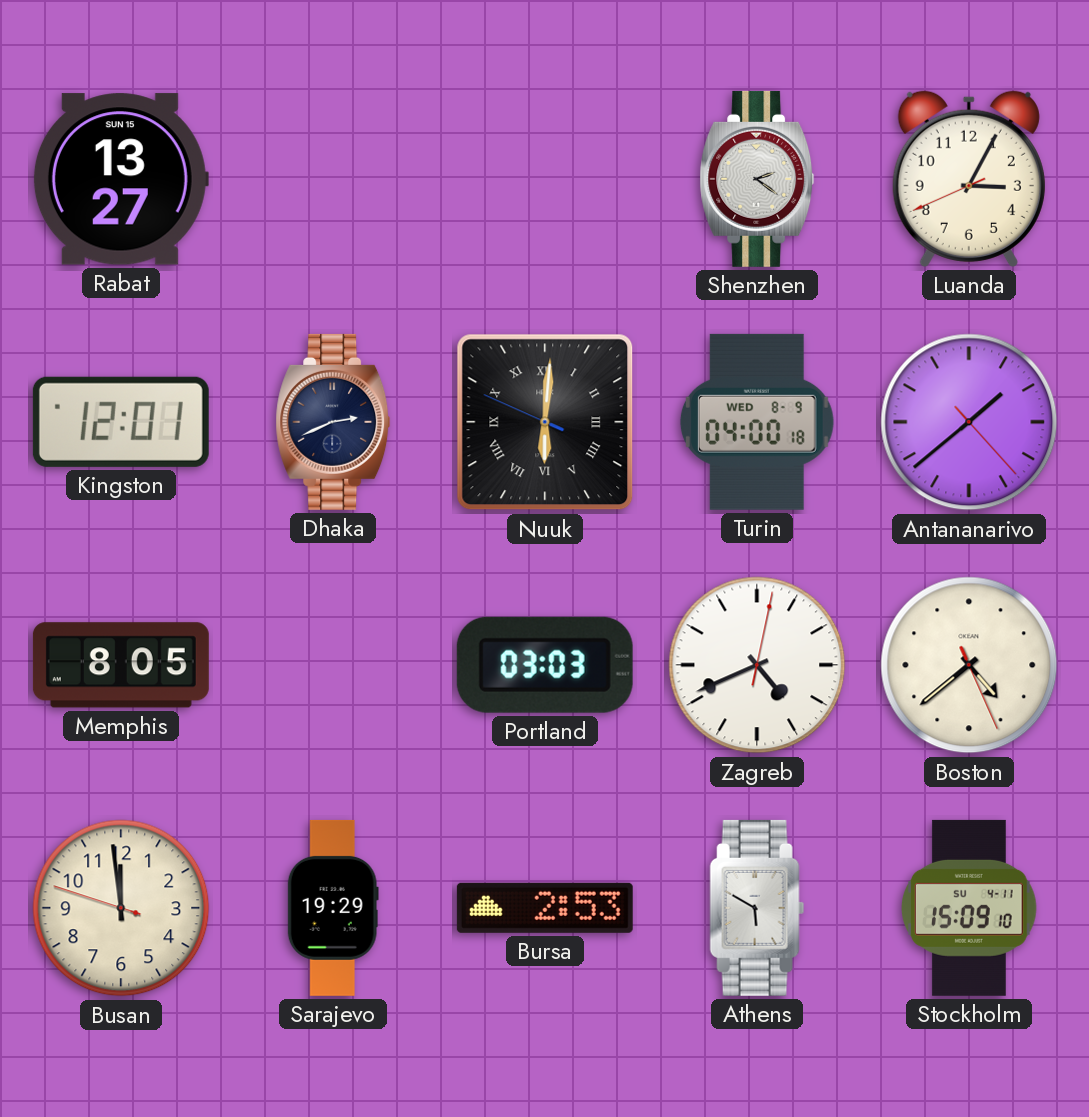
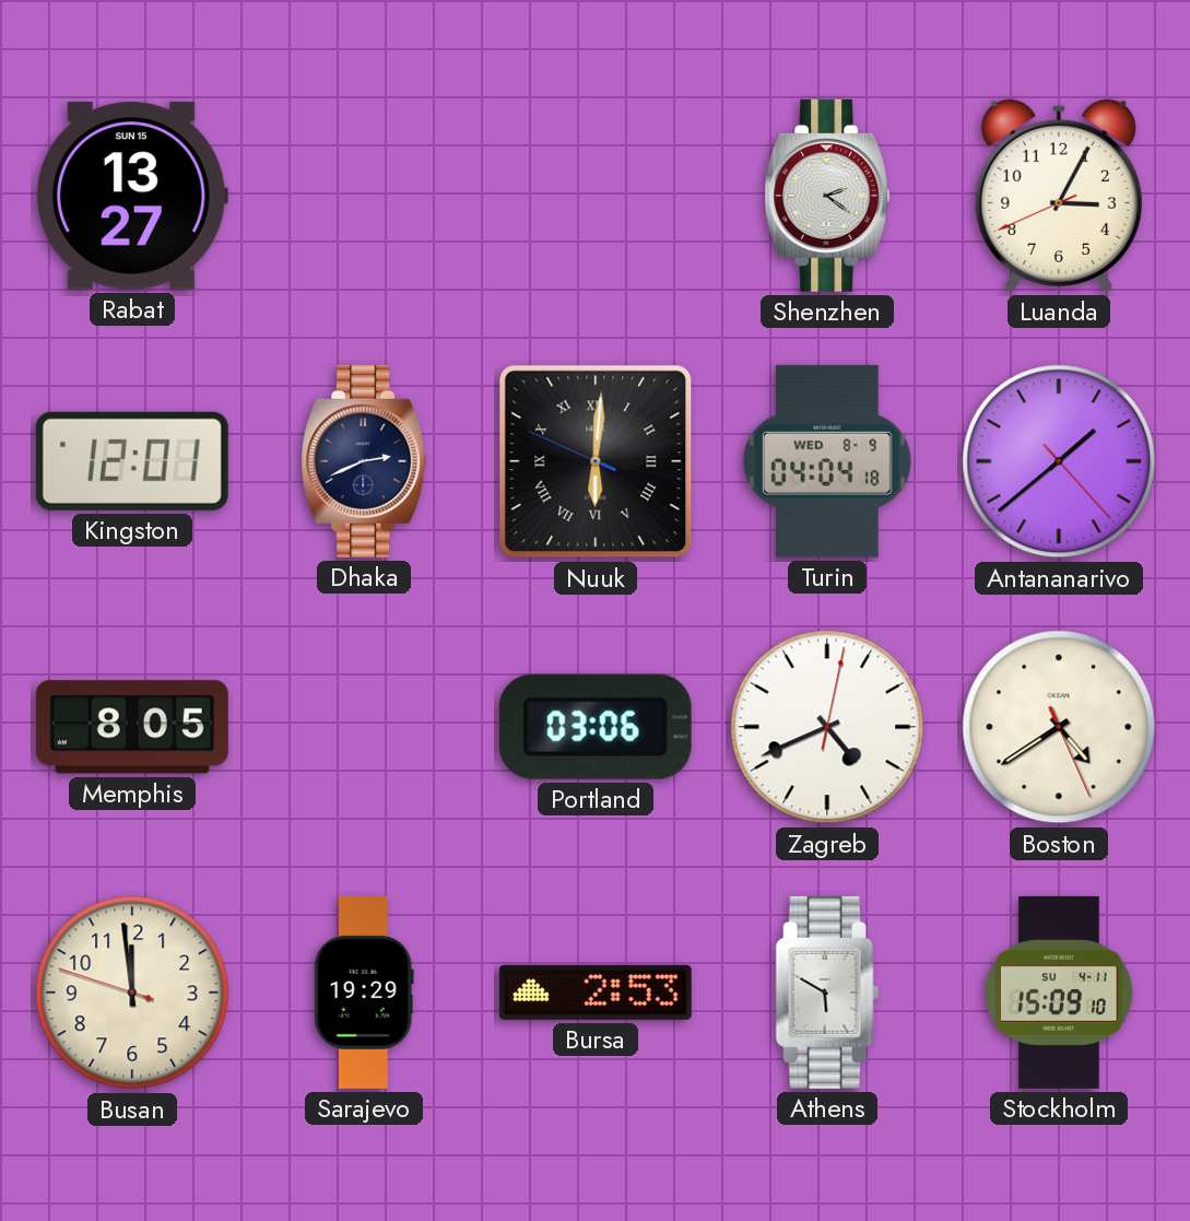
Turin: 04:00 -> 04:04
Portland: 03:03 -> 03:06
Boston: 4:38 -> 4:39
